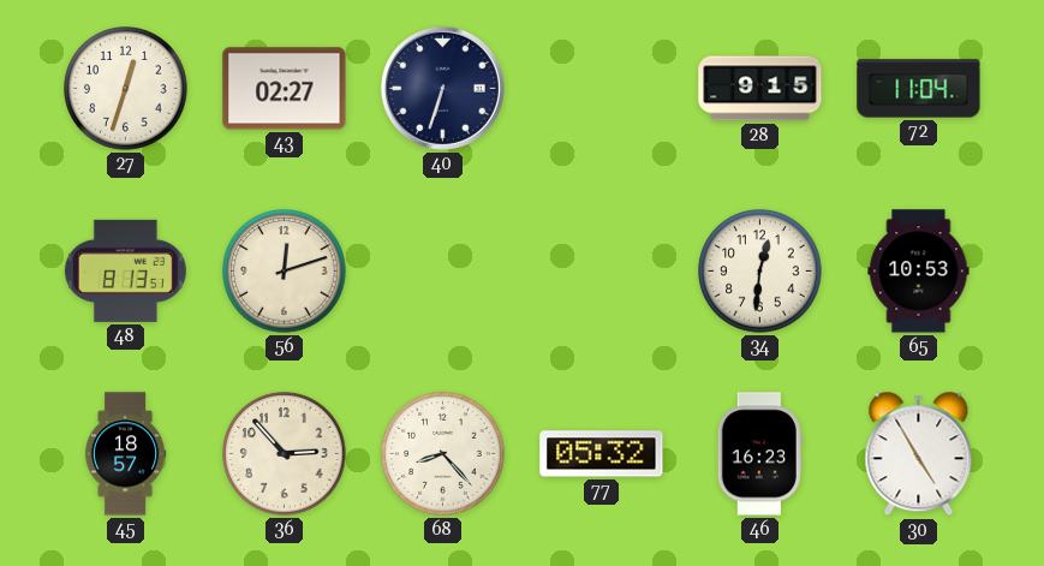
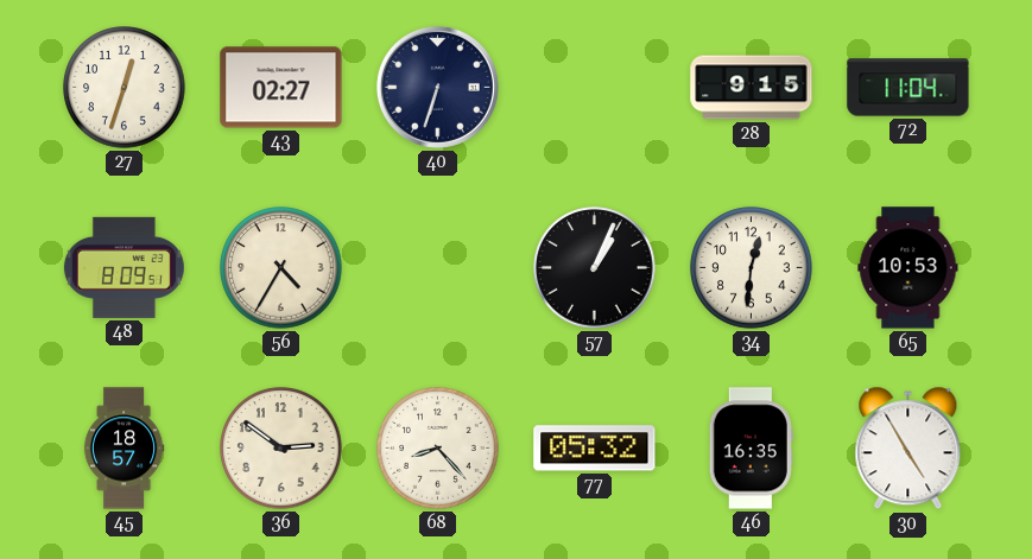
48: 8:13 -> 8:09
56: 12:12 -> 4:35
57: none -> 1:04
36: 2:53 -> 2:51
46: 16:23 -> 16:35
